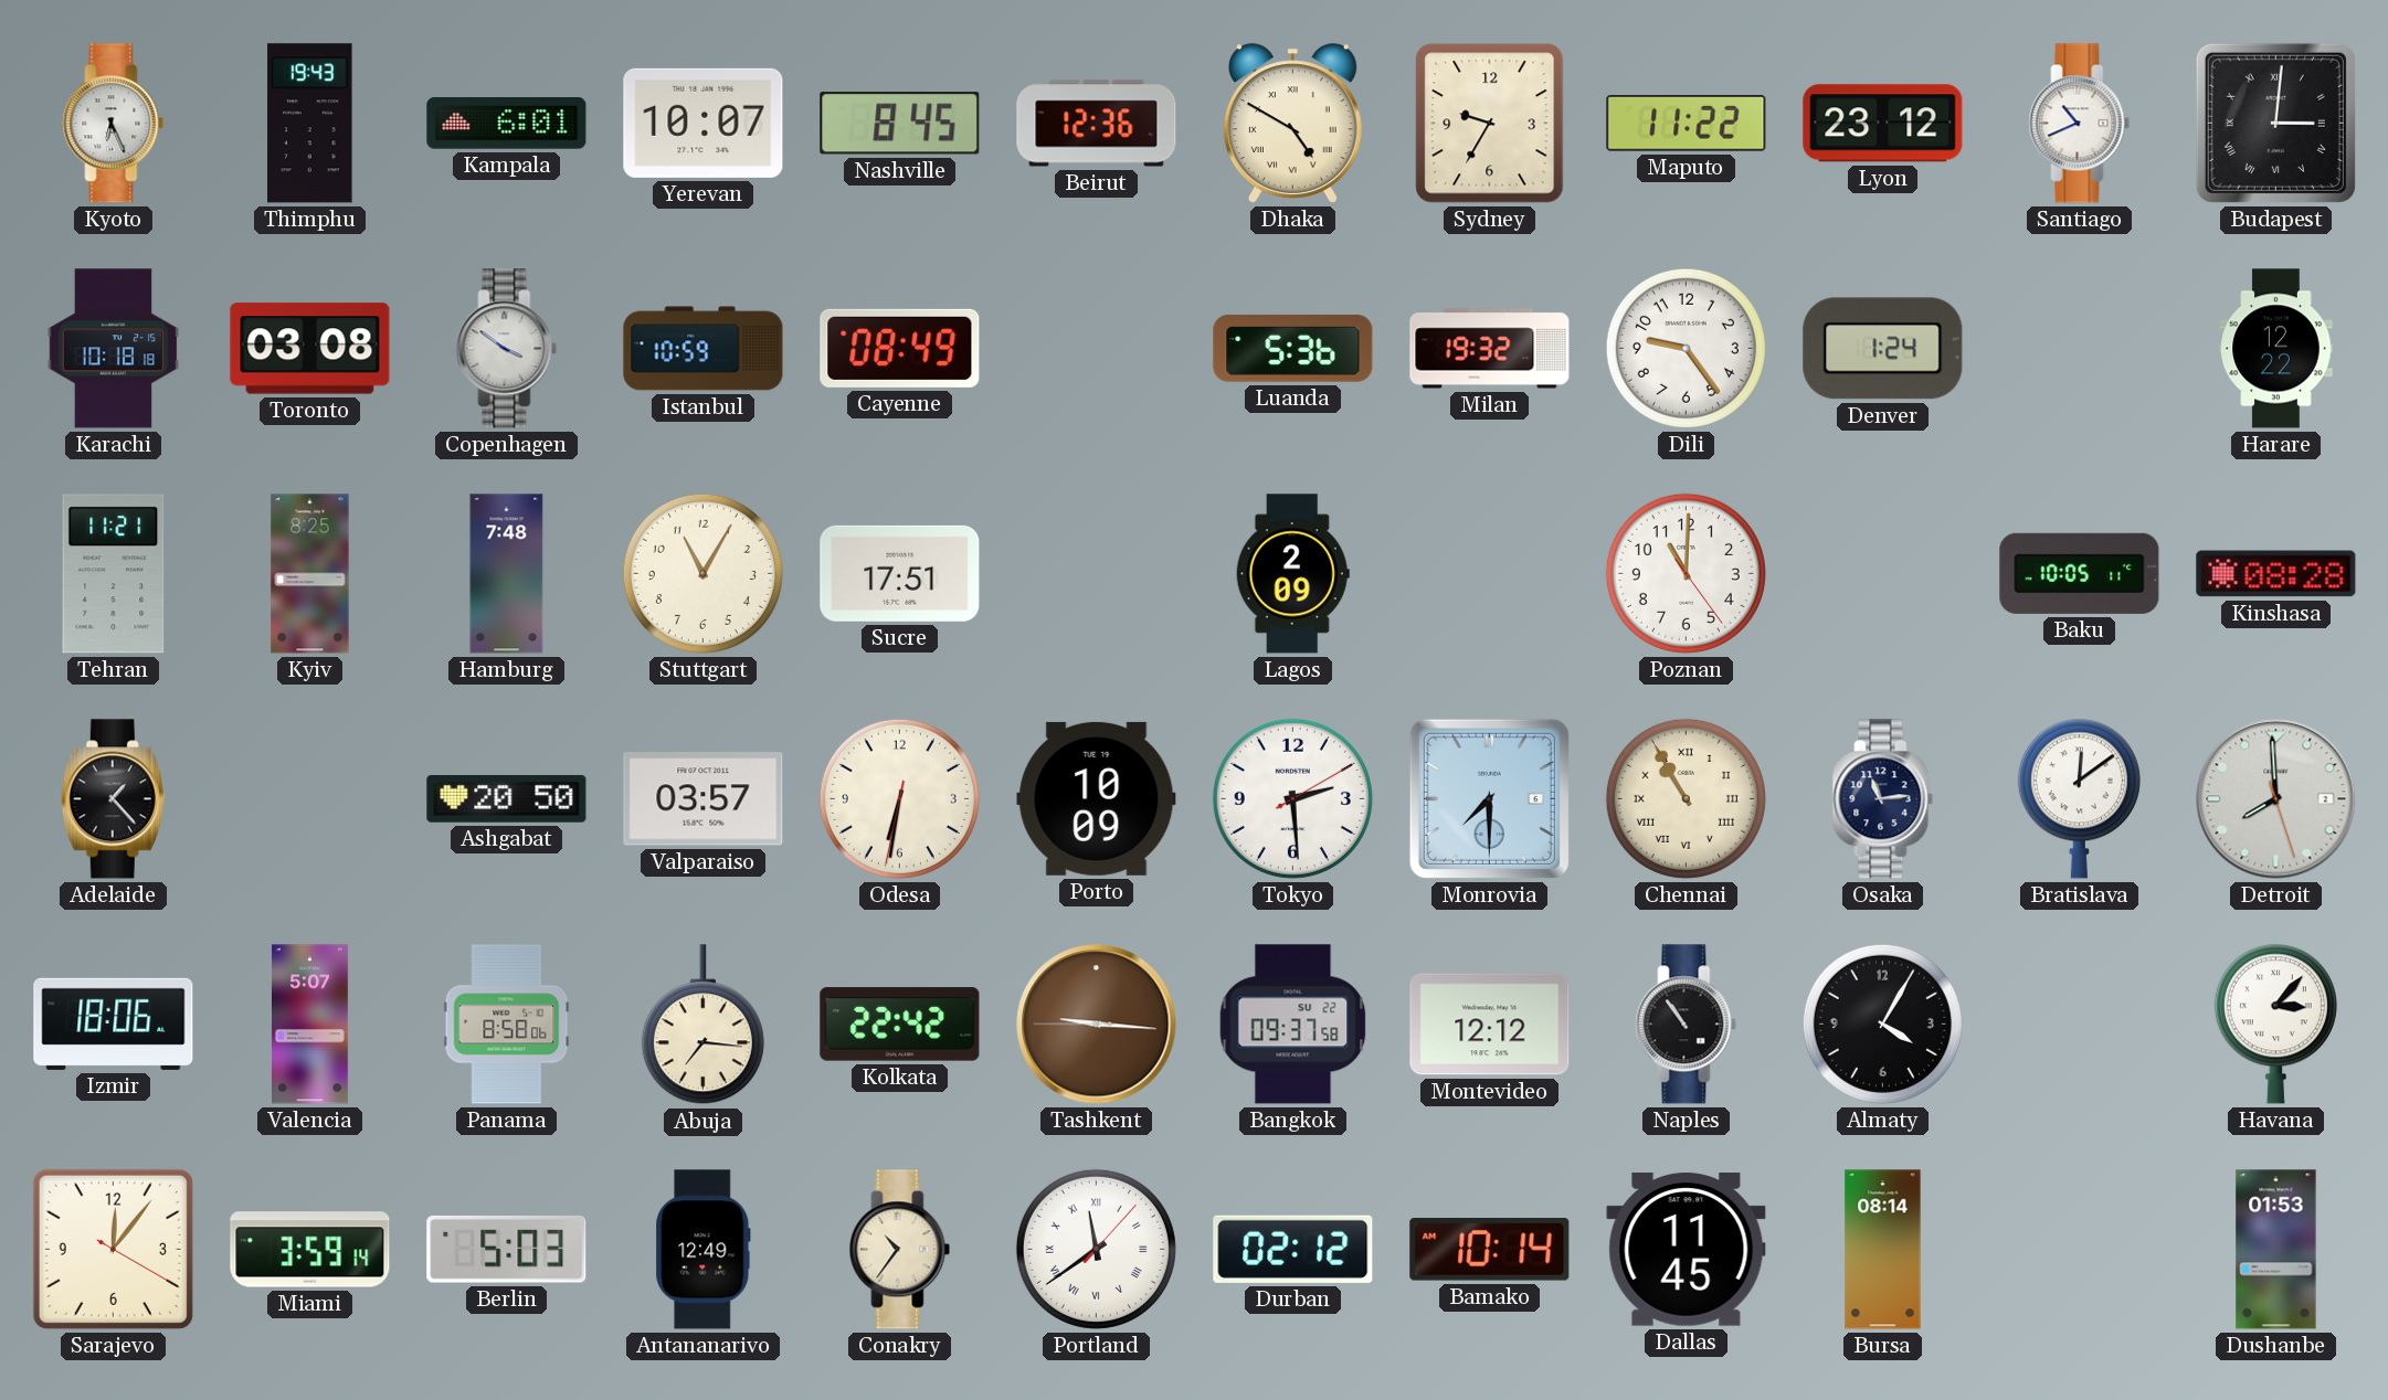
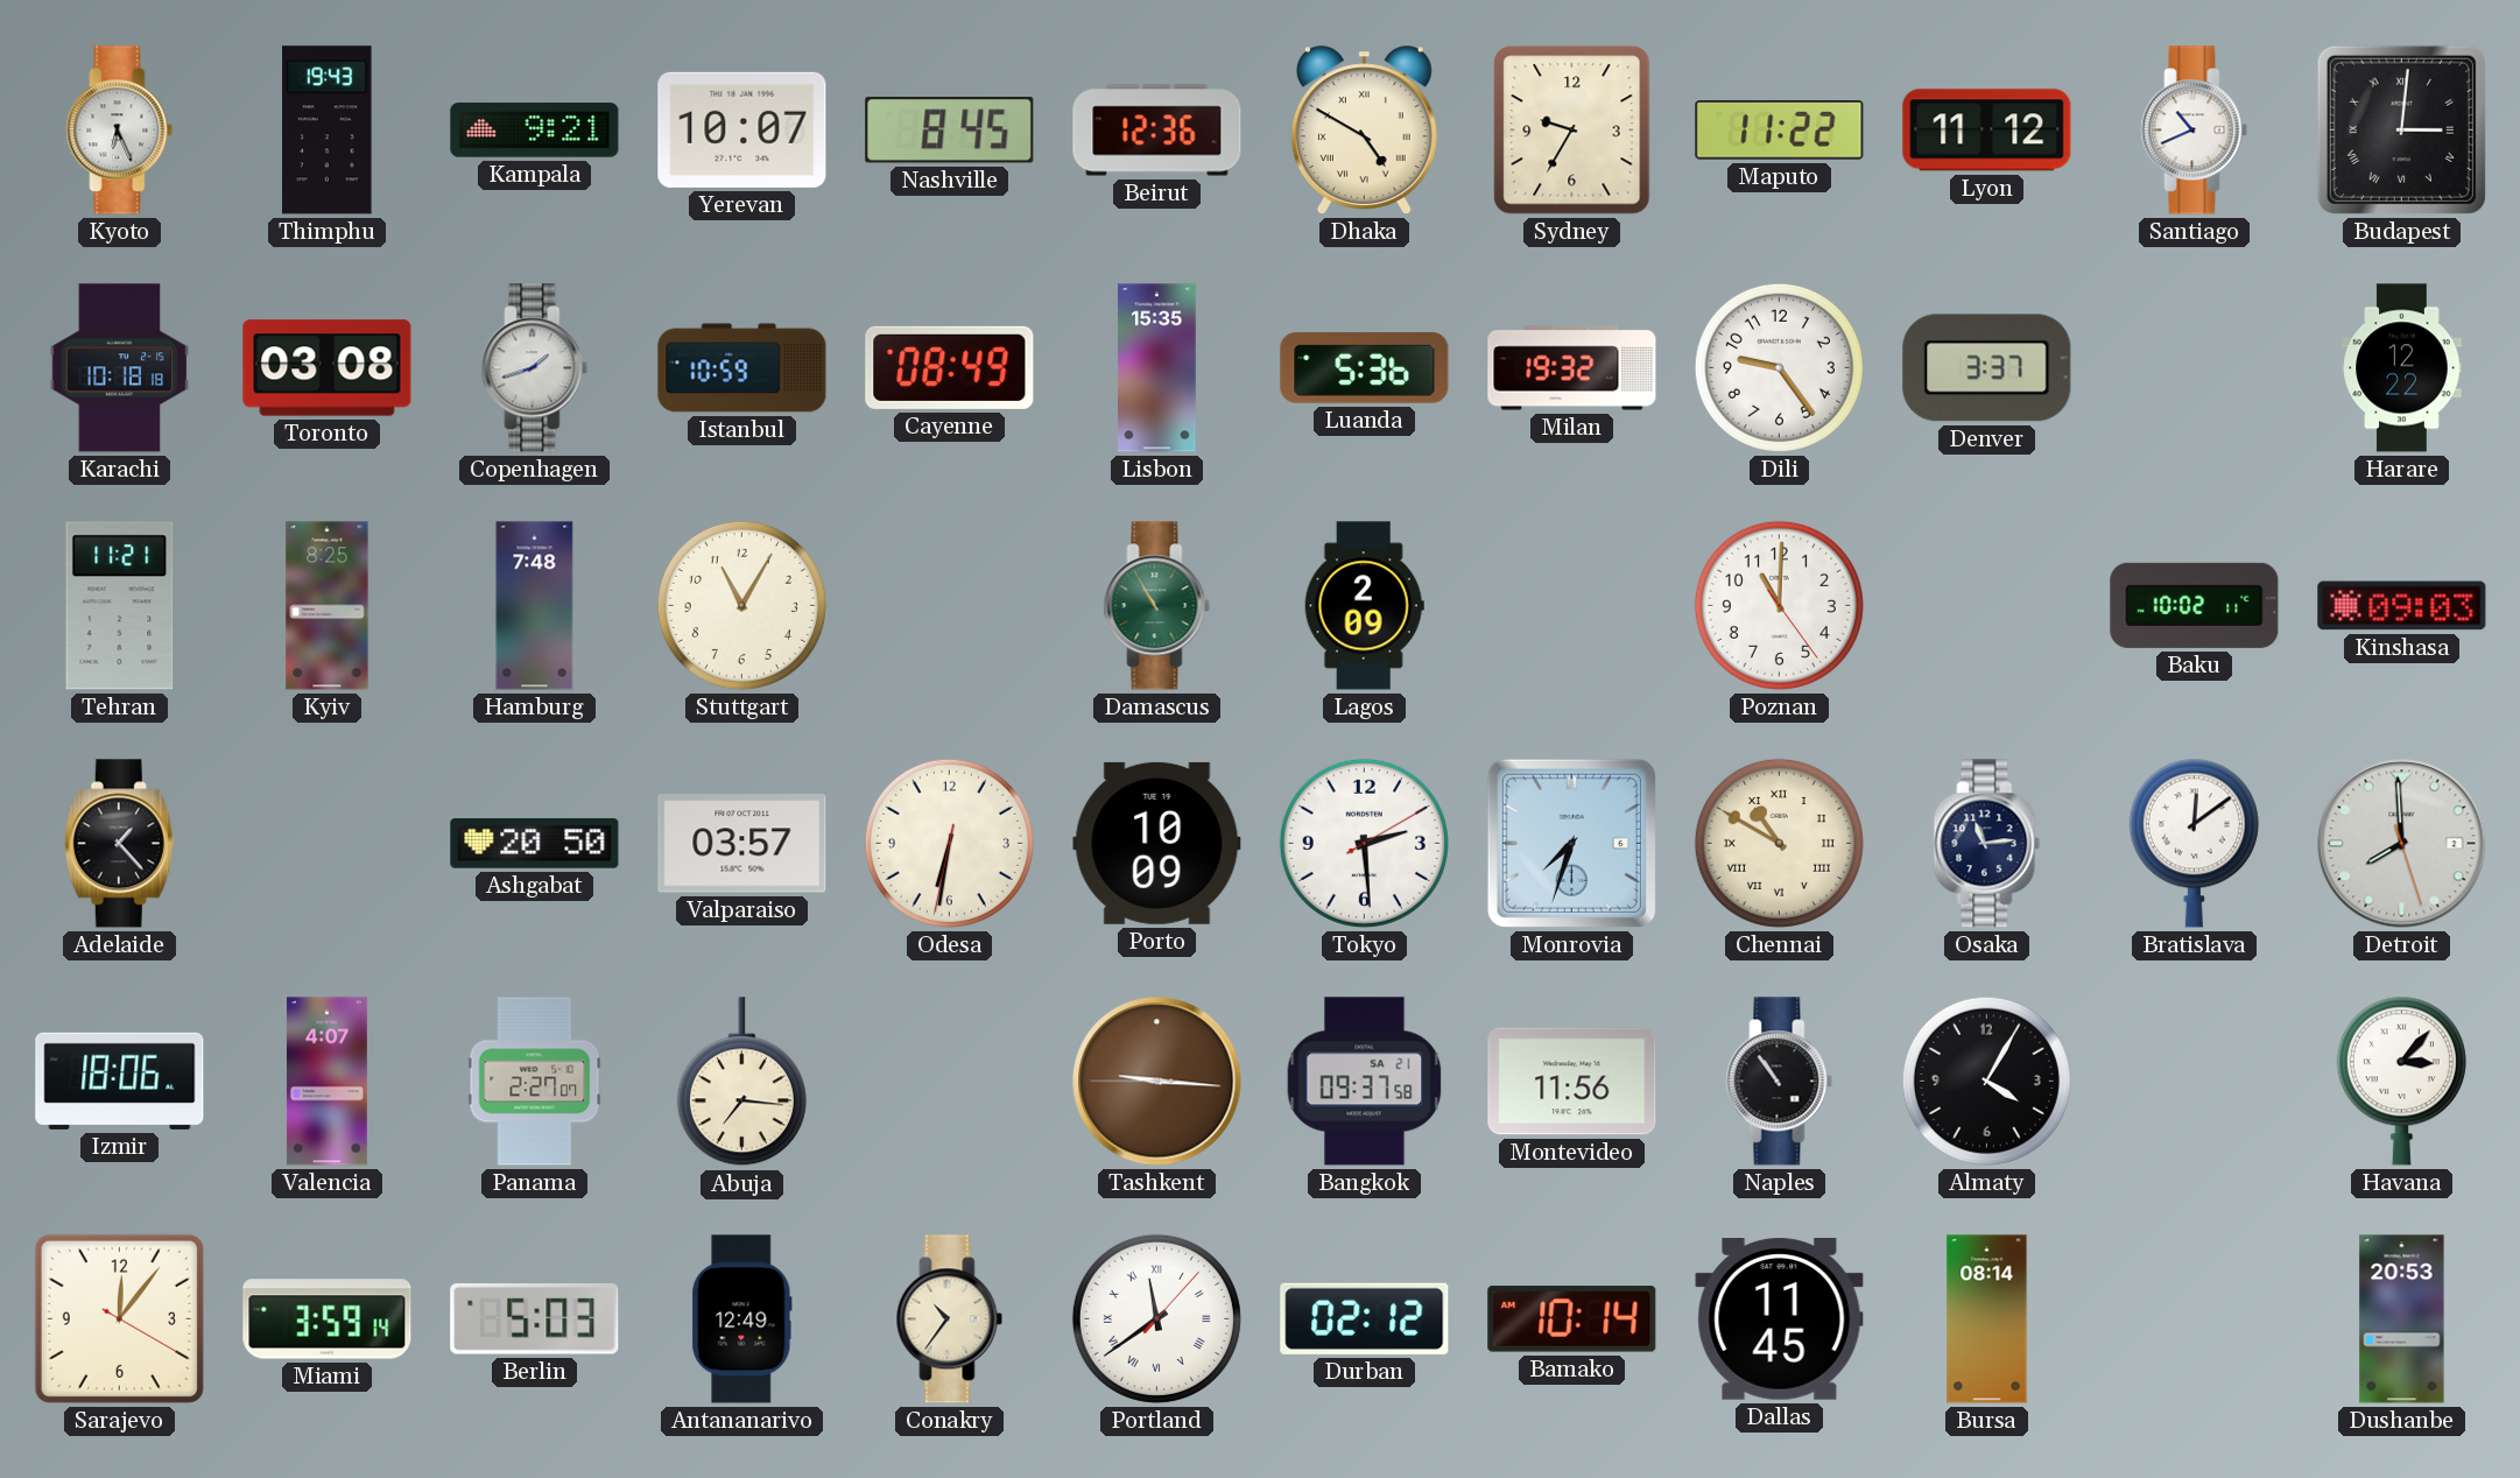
Kampala: 6:01 -> 9:21
Lyon: 23:12 -> 11:12
Copenhagen: 3:51 -> 1:42
Lisbon: none -> 15:35
Denver: 1:24 -> 3:37
Sucre: 17:51 -> none
Damascus: none -> 10:55
Baku: 10:05 -> 10:02
Kinshasa: 08:28 -> 09:03
Monrovia: 7:30 -> 7:33
Chennai: 10:55 -> 10:50
Valencia: 5:07 -> 4:07
Panama: 8:58 -> 2:27
Kolkata: 22:42 -> none
Bangkok date: SU 22 -> SA 21
Montevideo: 12:12 -> 11:56
Dushanbe: 01:53 -> 20:53
